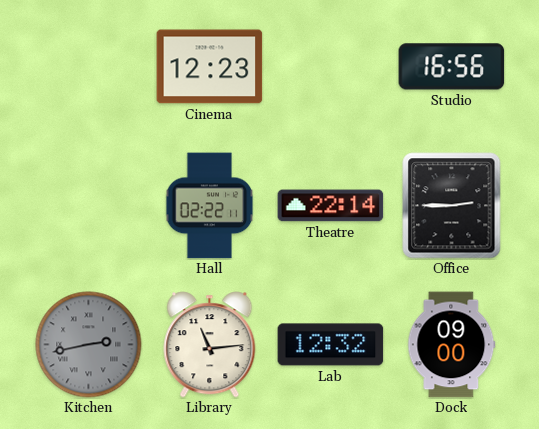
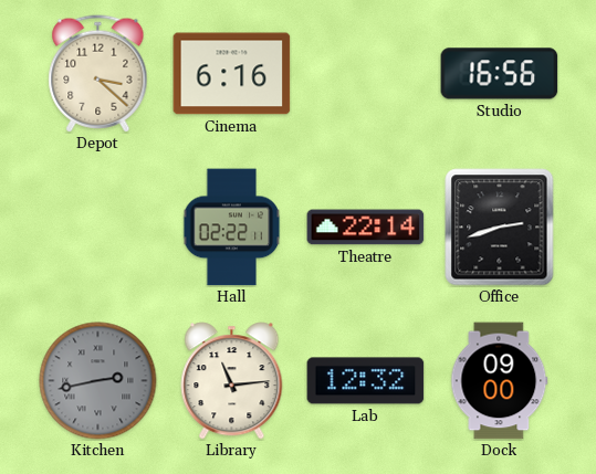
Depot: none -> 3:22
Cinema: 12:23 -> 6:16
Office: 2:45 -> 2:42
